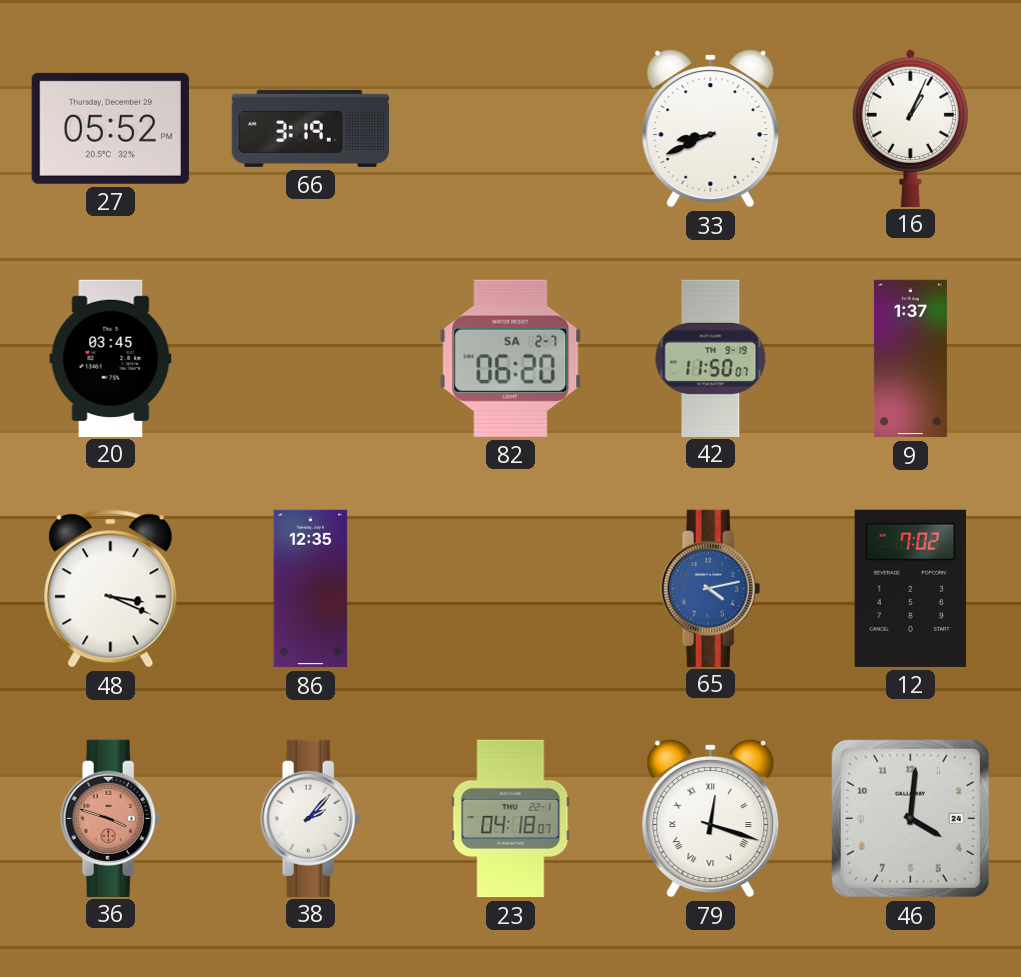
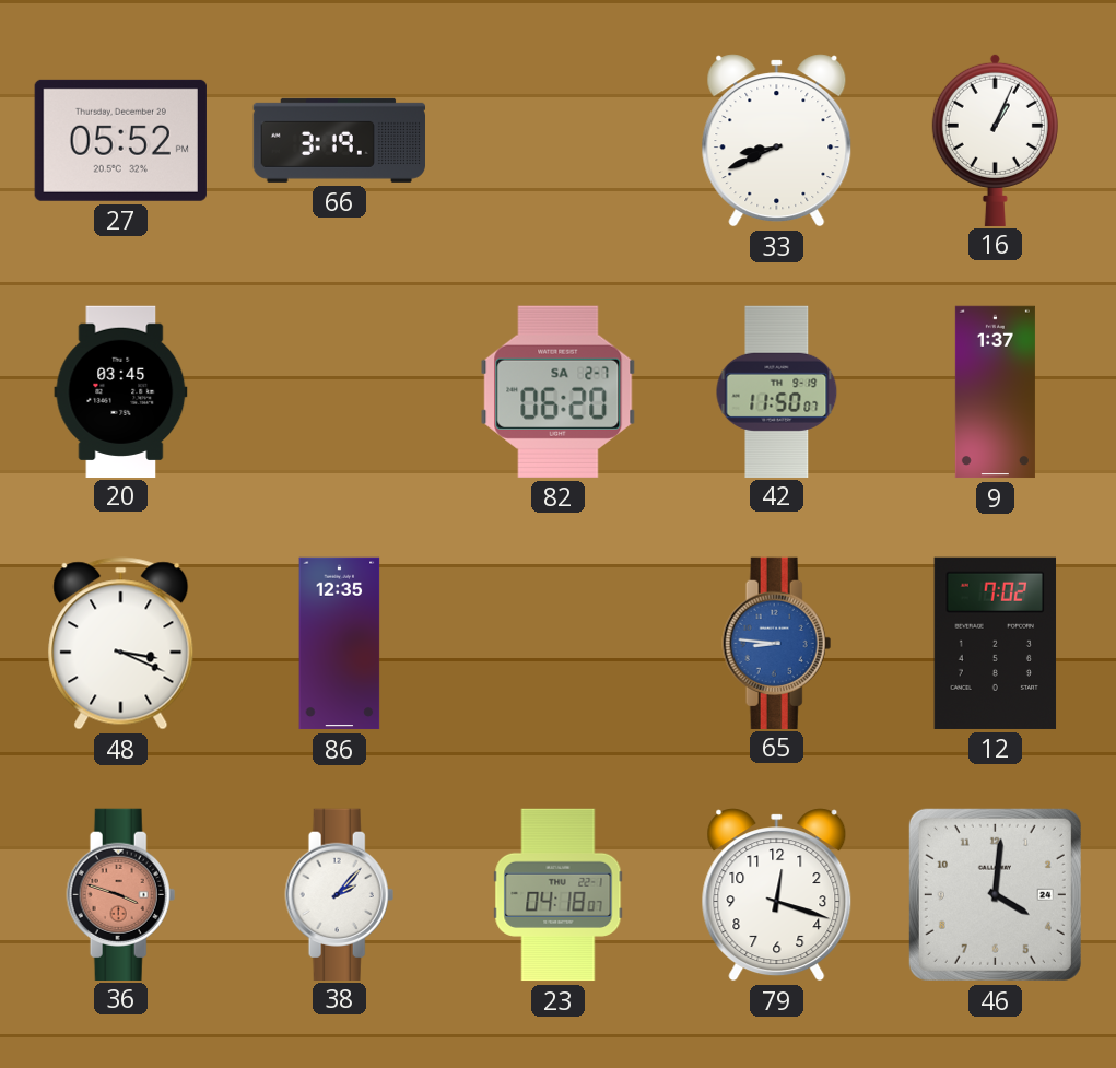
65: 4:13 -> 8:46
79 numerals: Roman -> Arabic
